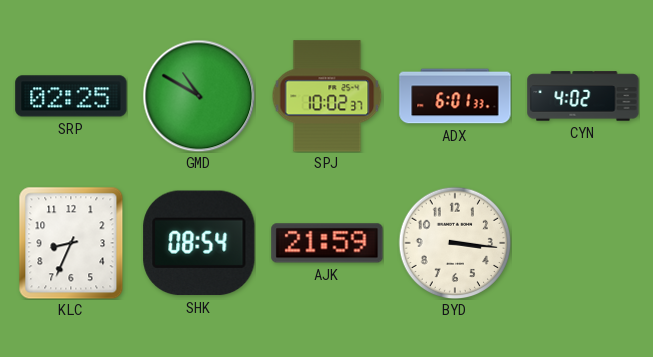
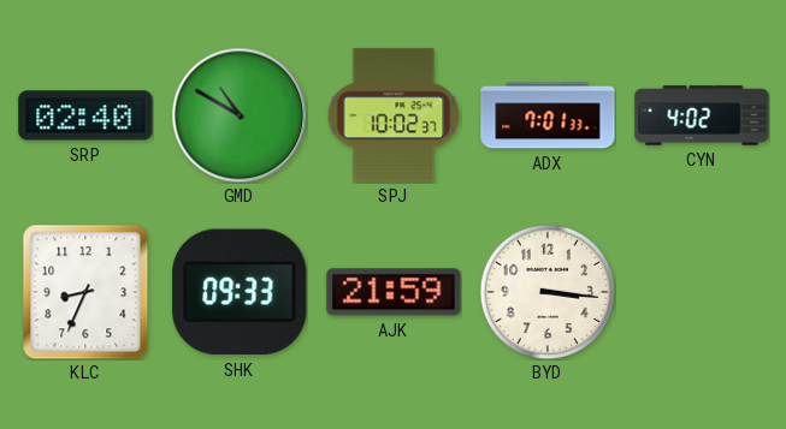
SRP: 02:25 -> 02:40
ADX: 6:01 -> 7:01
SHK: 08:54 -> 09:33
